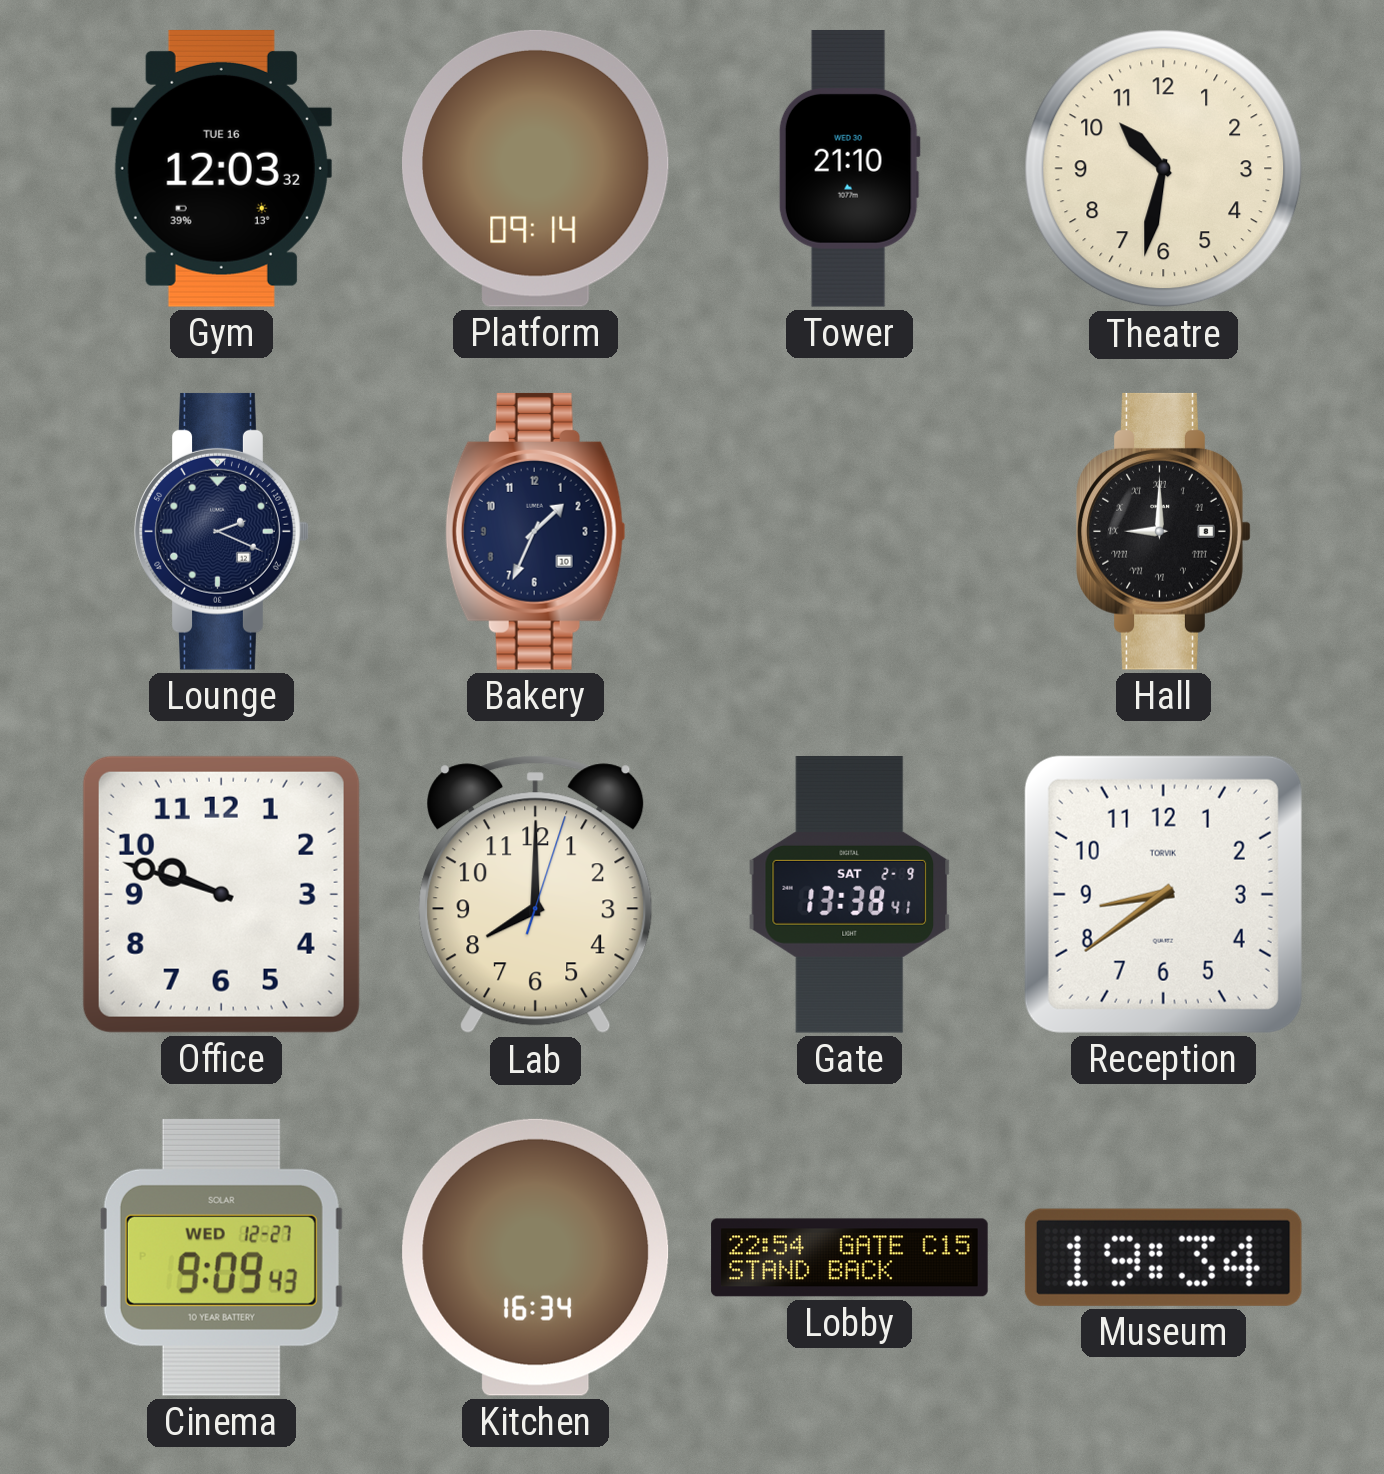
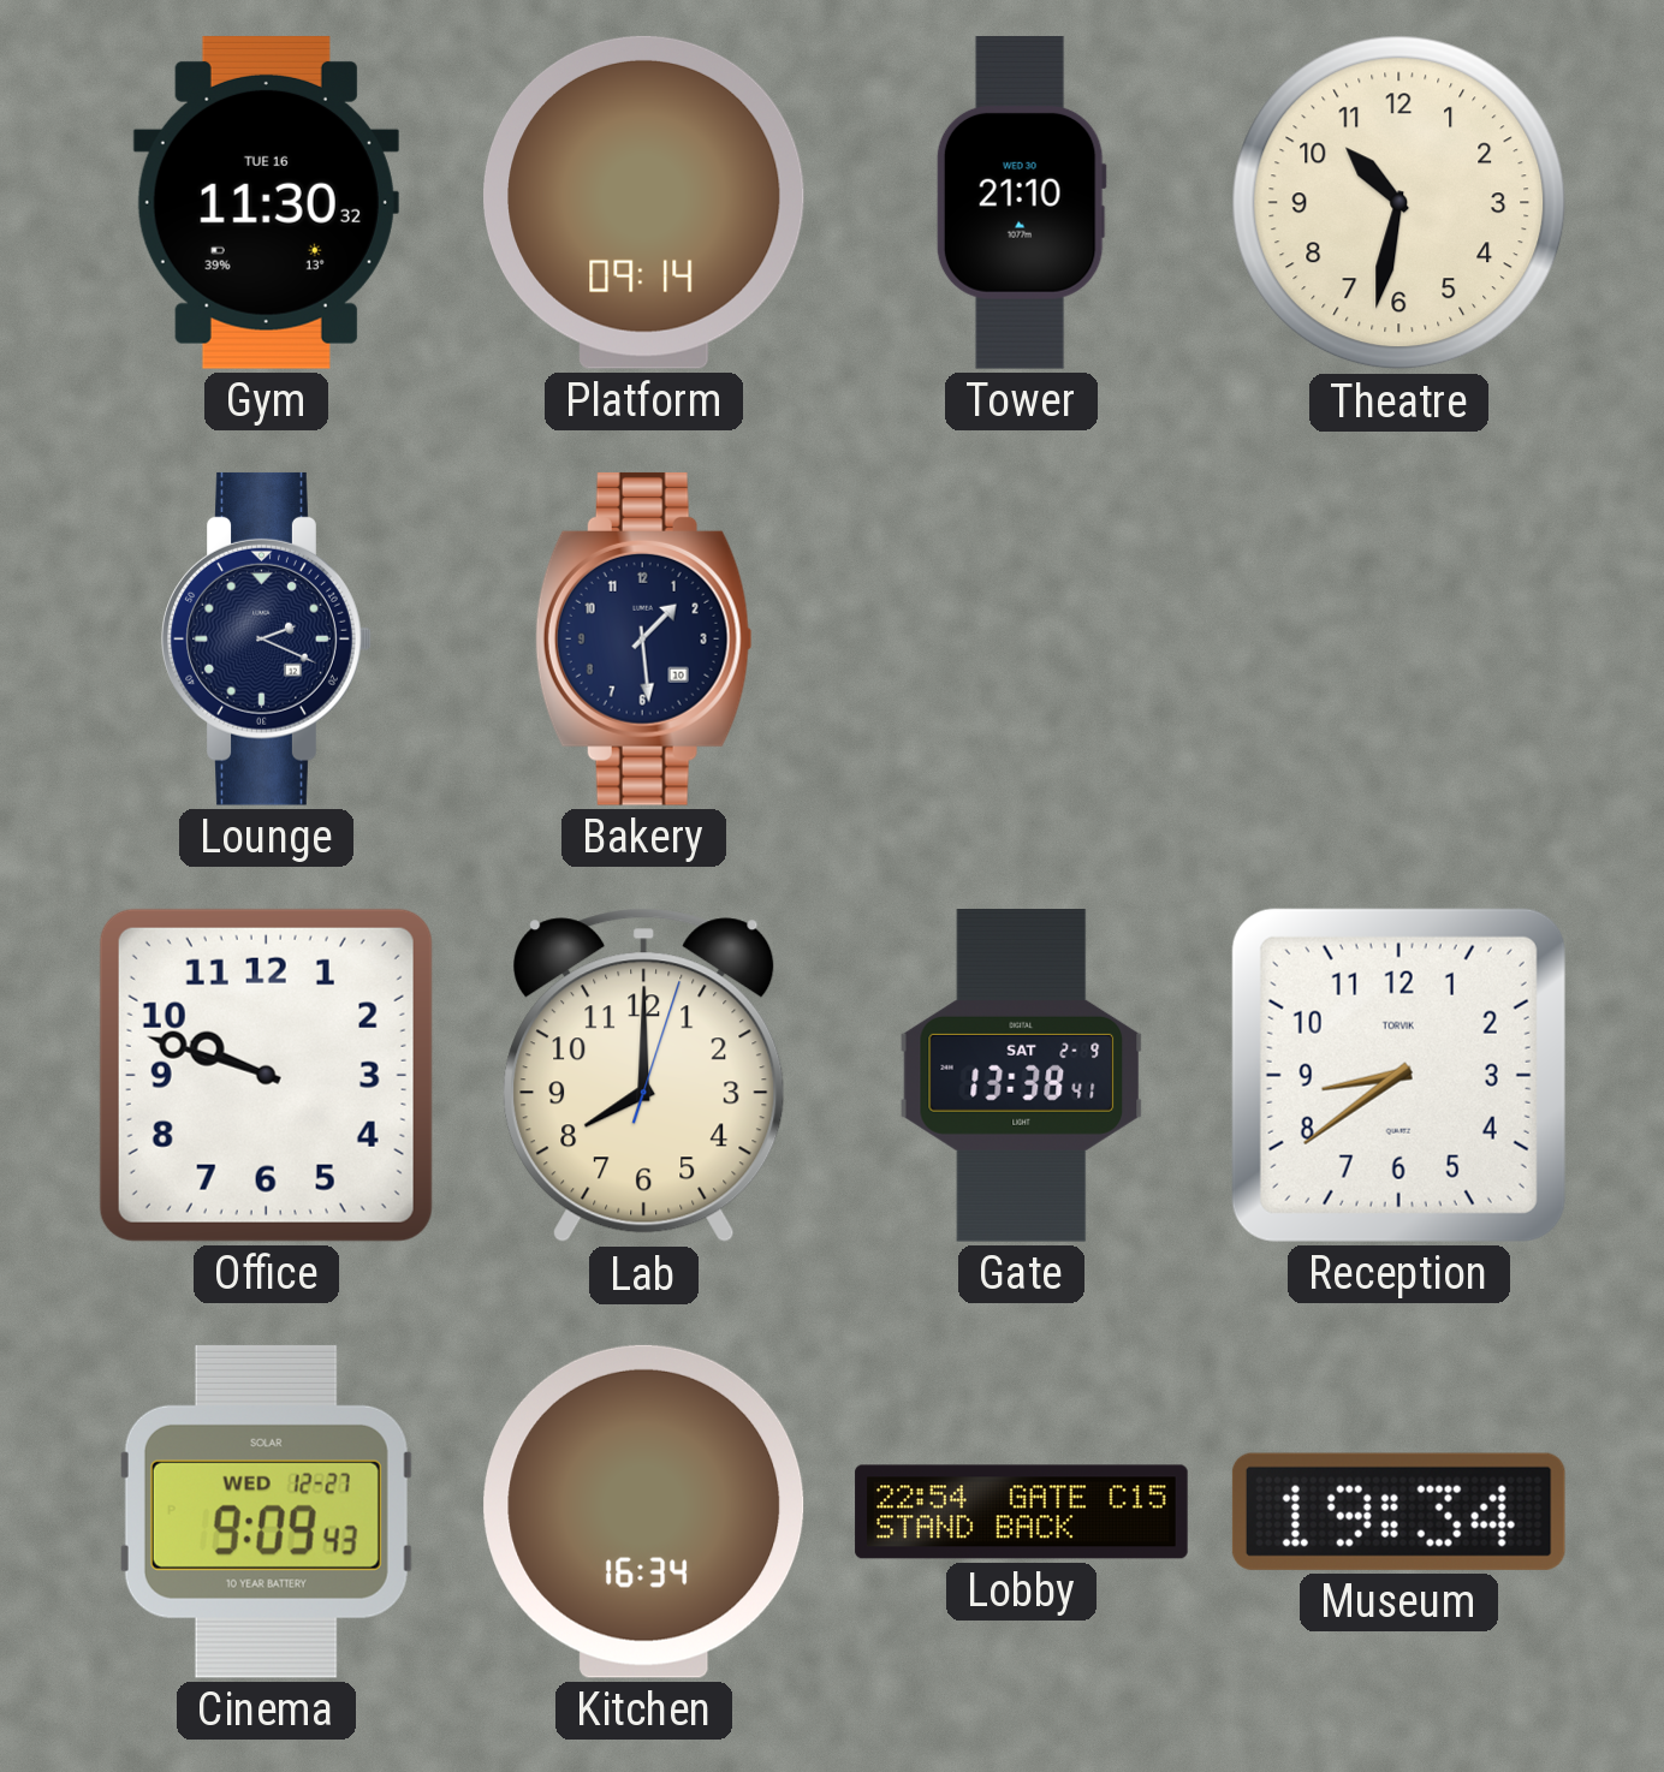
Gym: 12:03 -> 11:30
Bakery: 1:34 -> 1:29
Hall: 9:00 -> none
